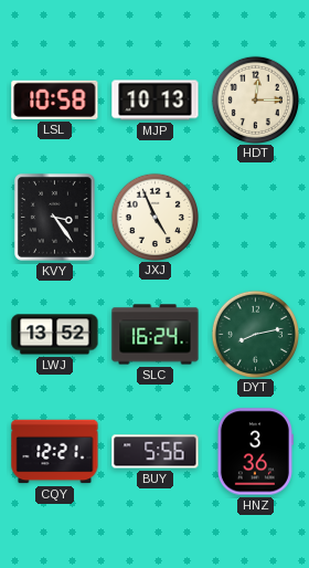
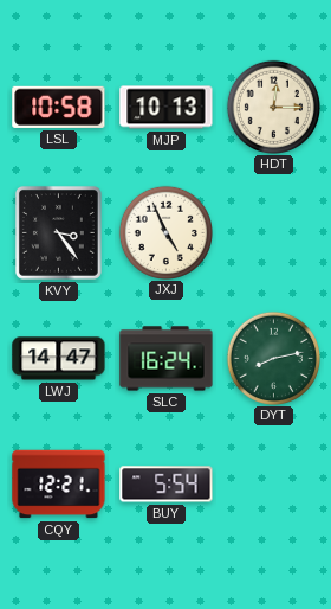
LWJ: 13:52 -> 14:47
BUY: 5:56 -> 5:54
HNZ: 3:36 -> none
